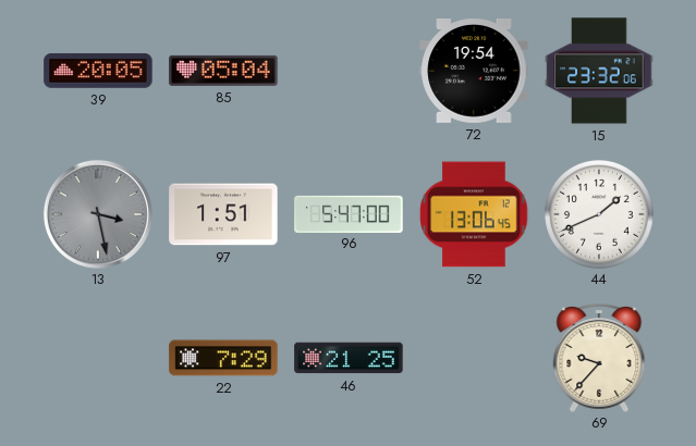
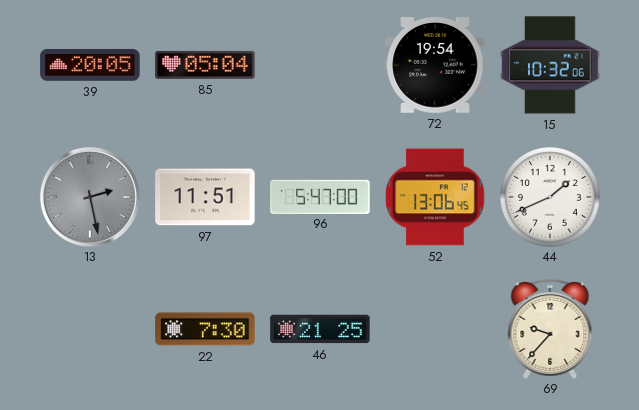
15: 23:32 -> 10:32
13: 3:28 -> 2:28
97: 1:51 -> 11:51
22: 7:29 -> 7:30
